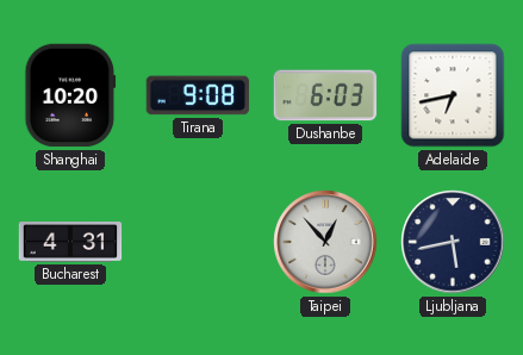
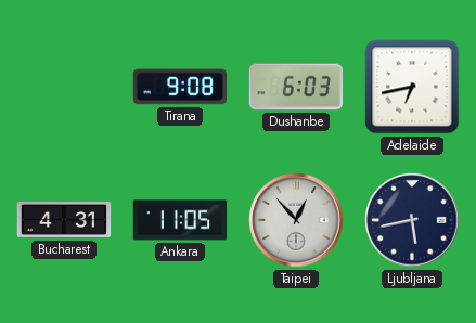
Shanghai: 10:20 -> none
Ankara: none -> 11:05
